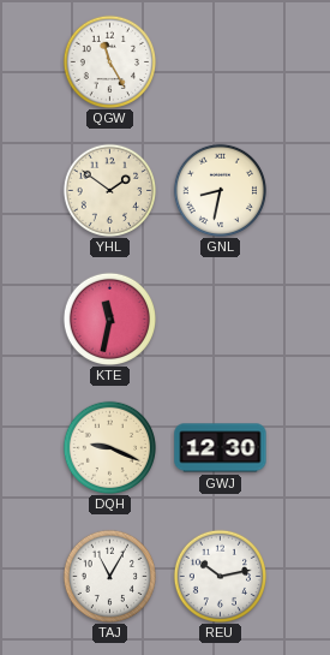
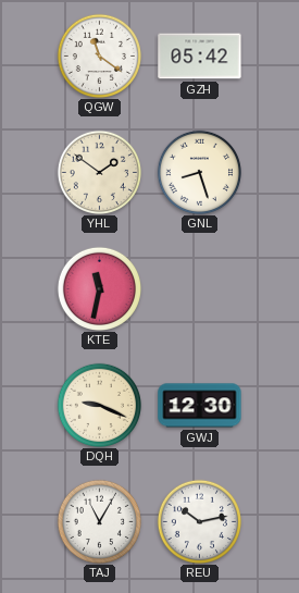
QGW: 11:25 -> 11:21
GZH: none -> 05:42
GNL: 8:32 -> 8:27
